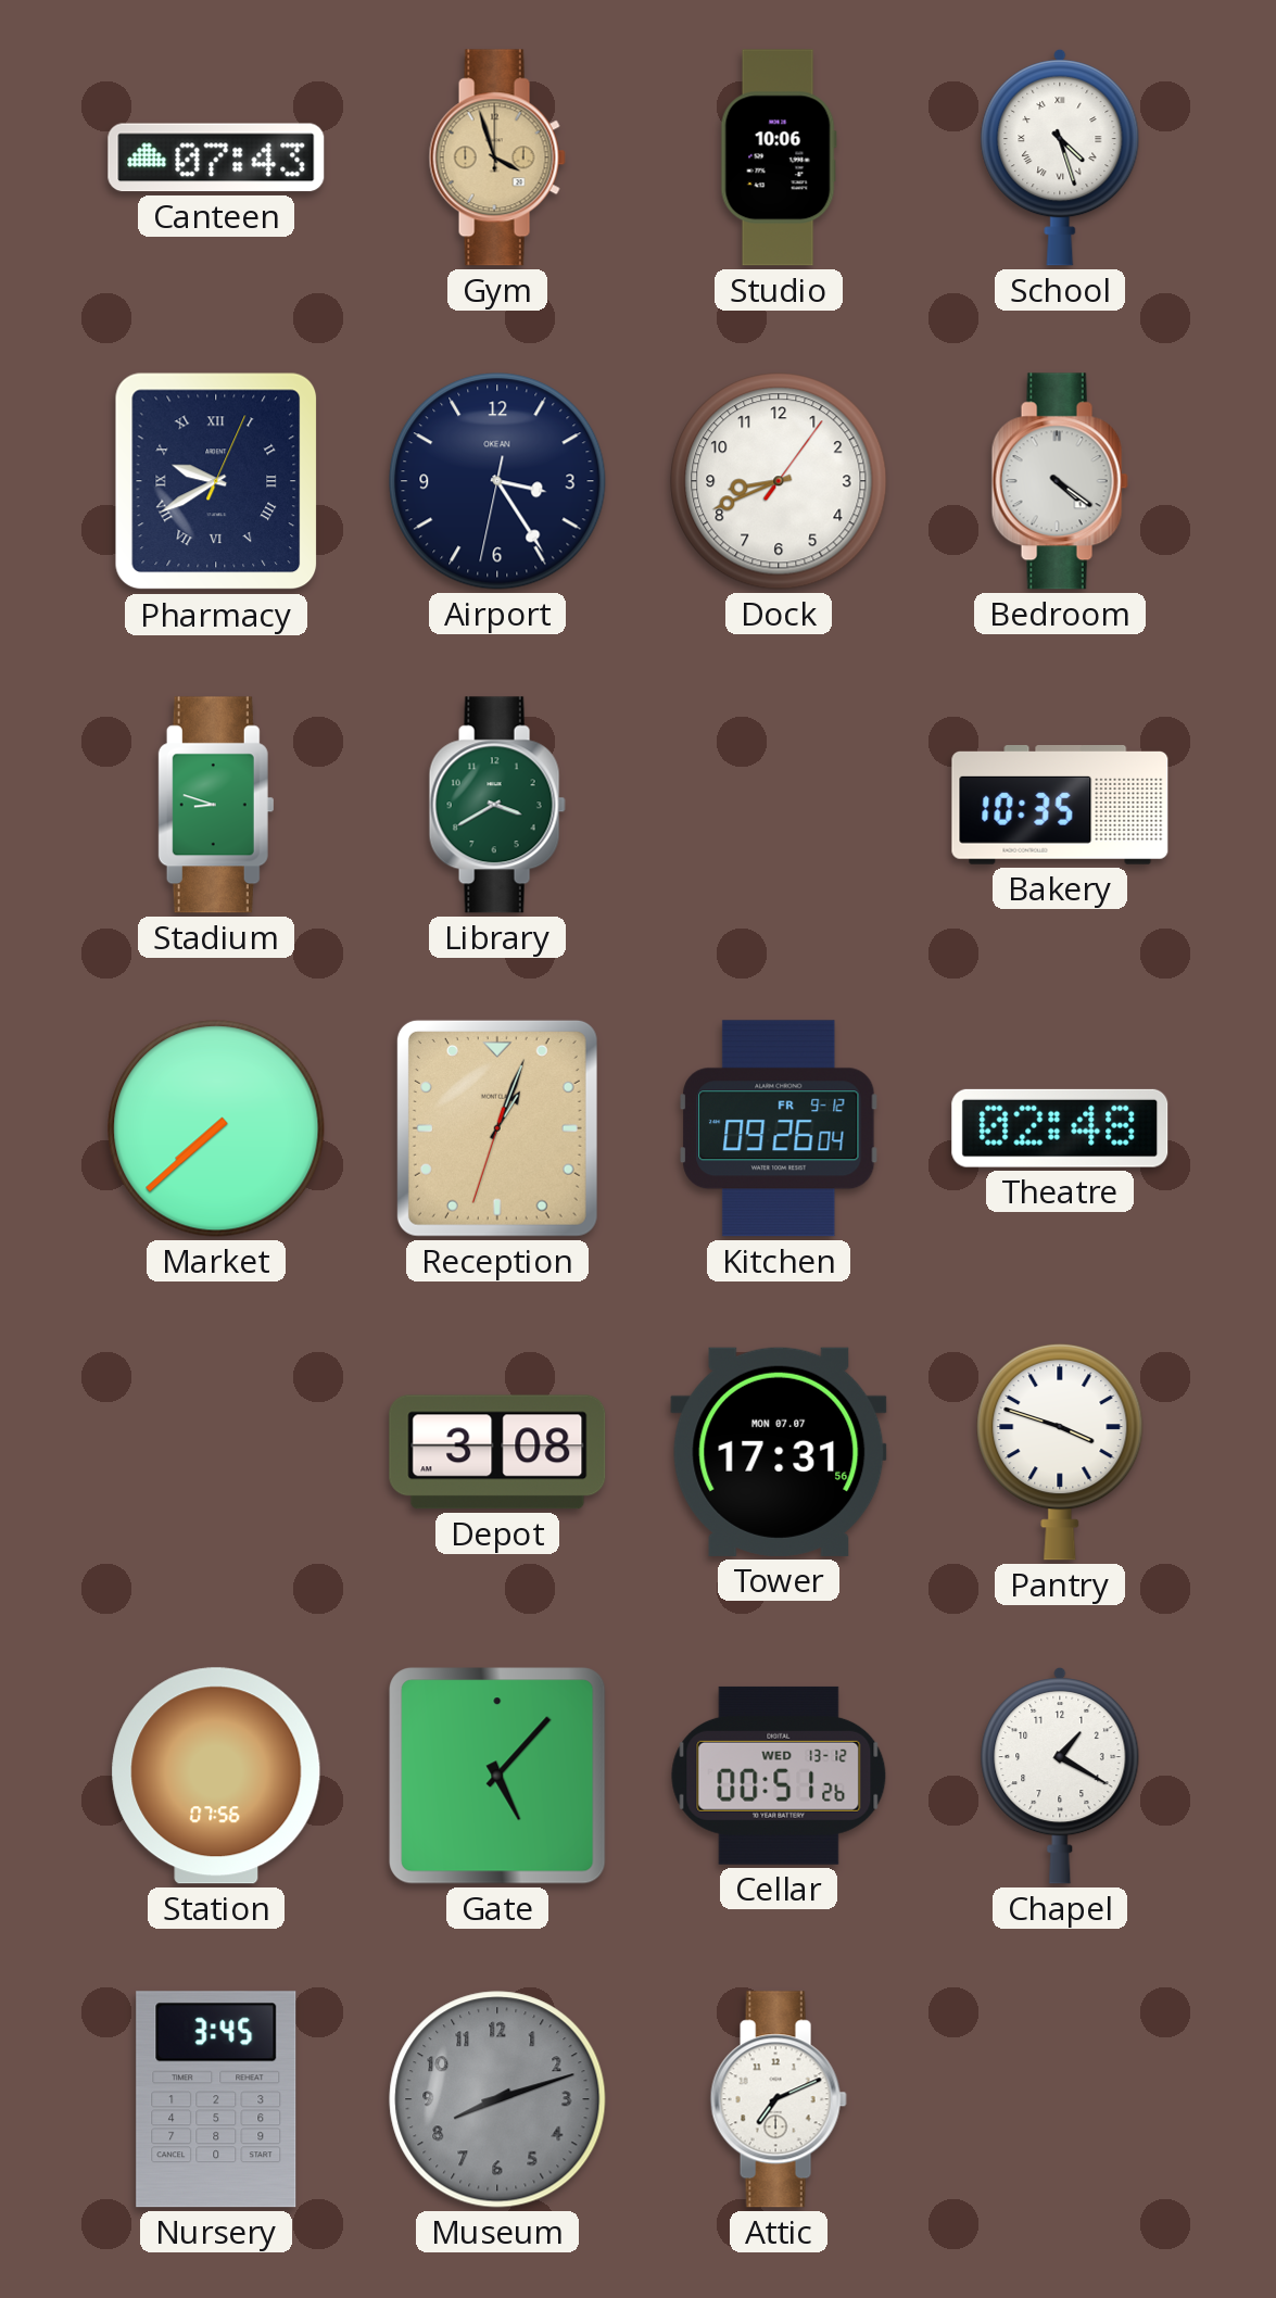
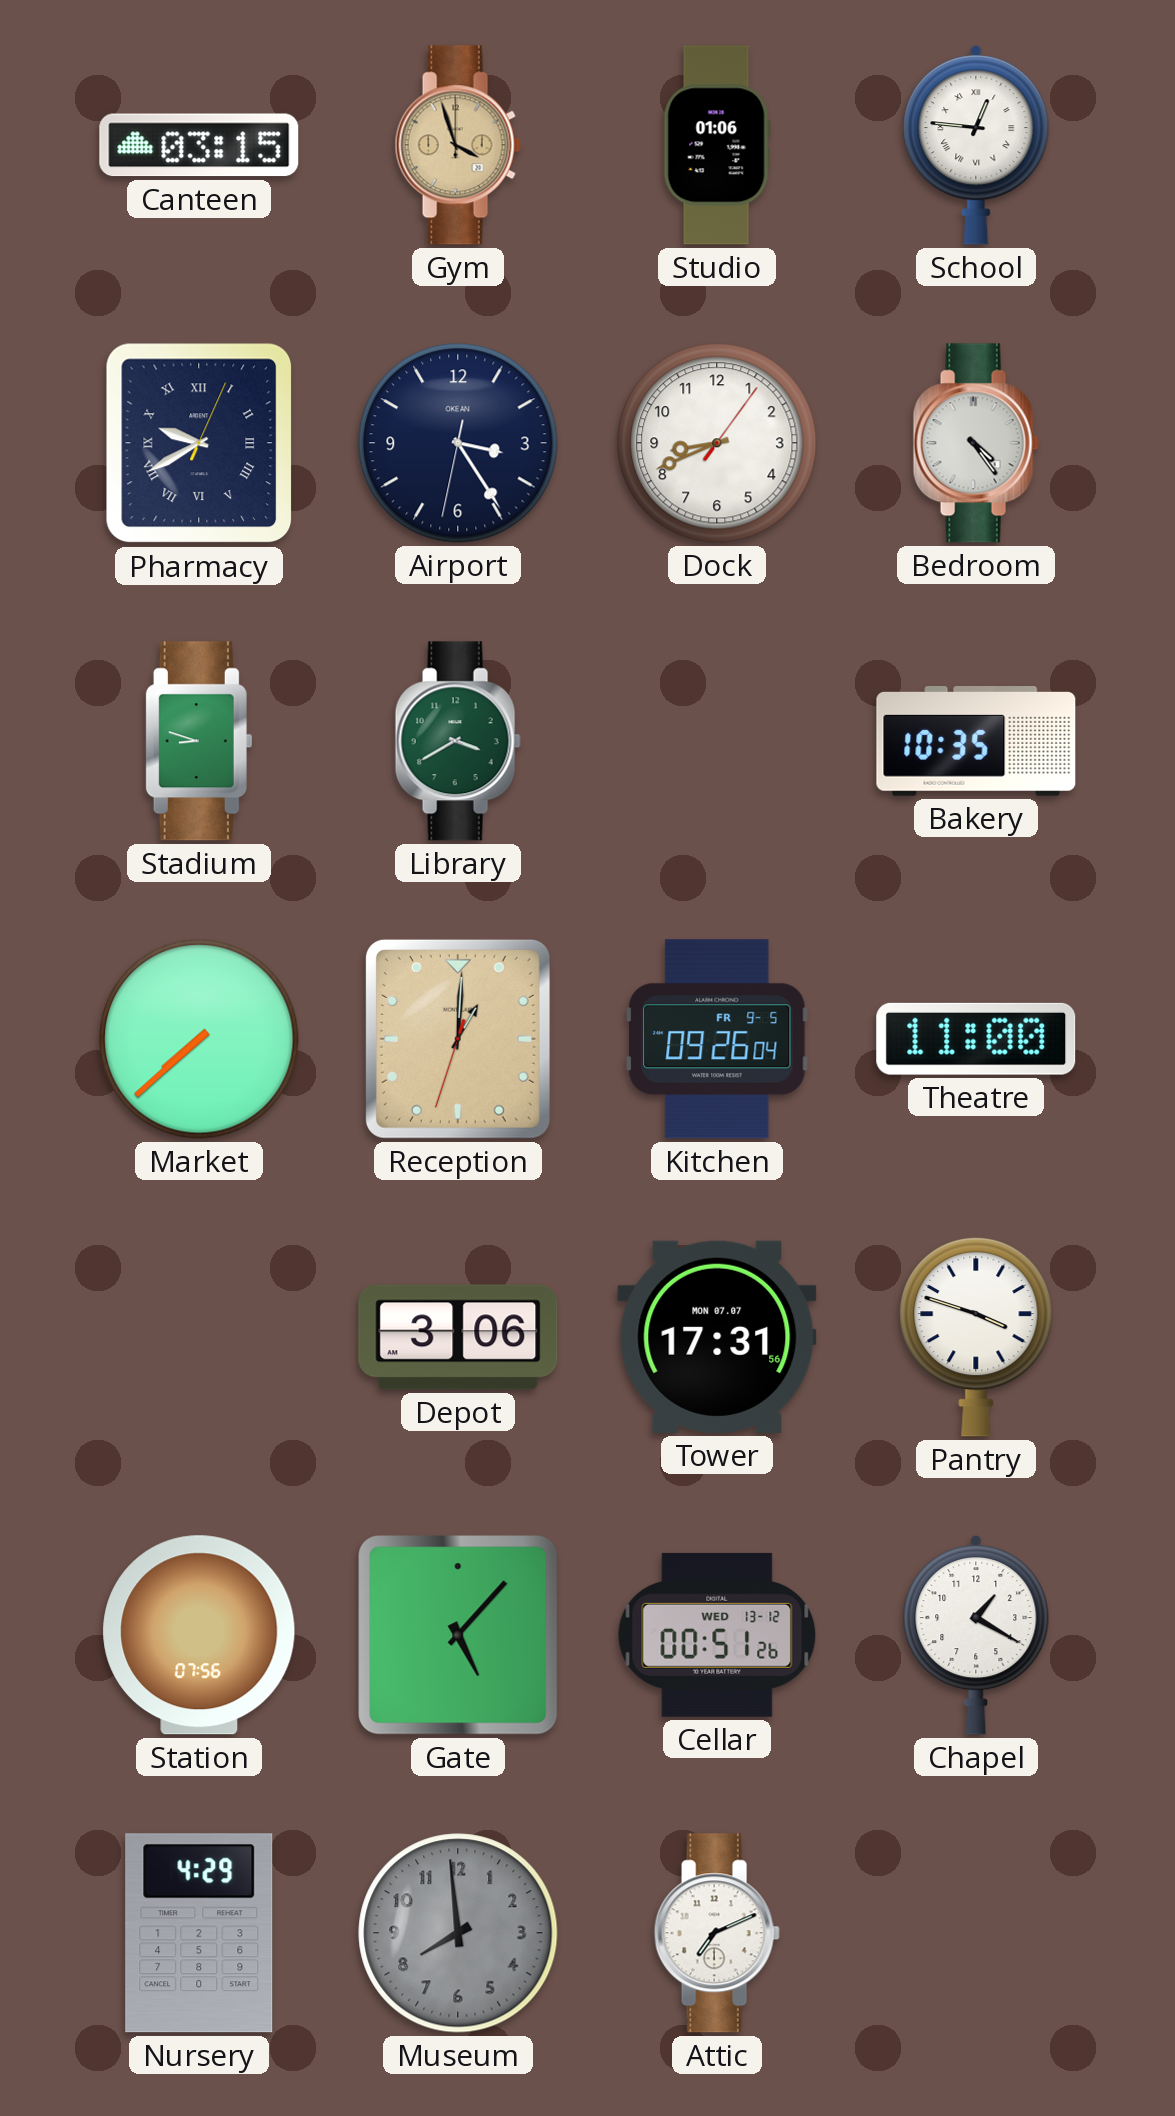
Canteen: 07:43 -> 03:15
Studio: 10:06 -> 01:06
School: 4:27 -> 12:46
Bedroom: 4:21 -> 4:24
Reception: 1:03 -> 1:00
Kitchen date: FR 9-12 -> FR 9-5
Theatre: 02:48 -> 11:00
Depot: 3:08 -> 3:06
Nursery: 3:45 -> 4:29
Museum: 8:12 -> 7:59
